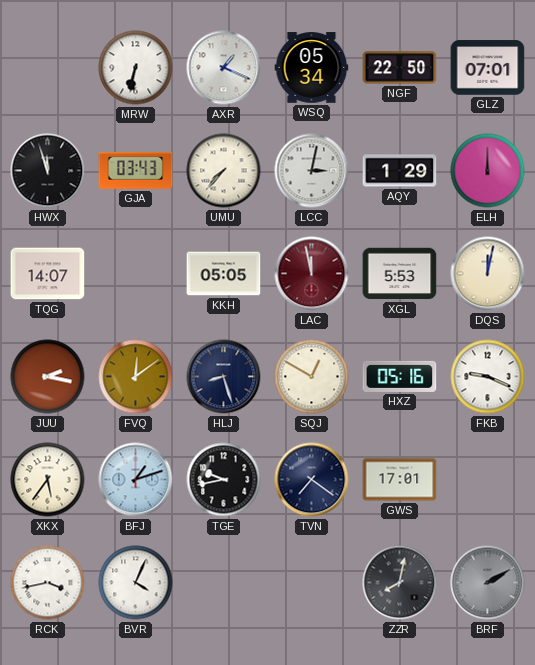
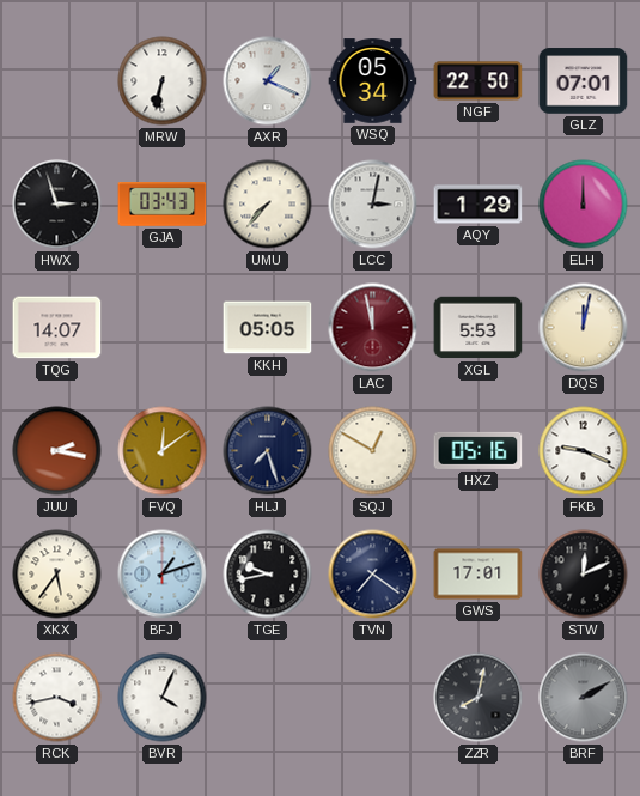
HWX: 11:57 -> 2:57
HLJ: 8:27 -> 7:27
STW: none -> 12:11
